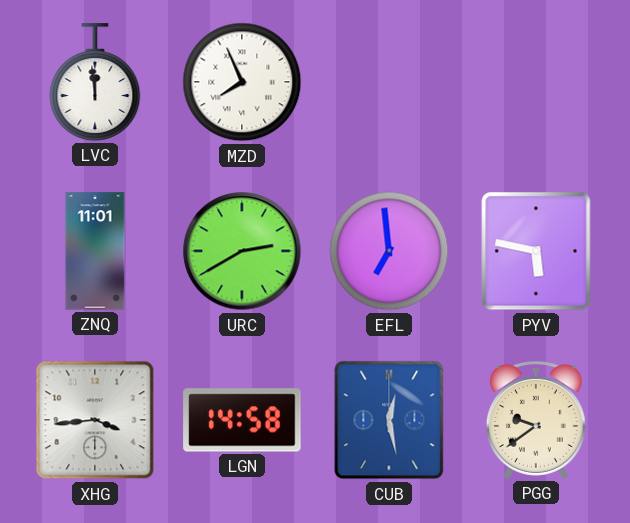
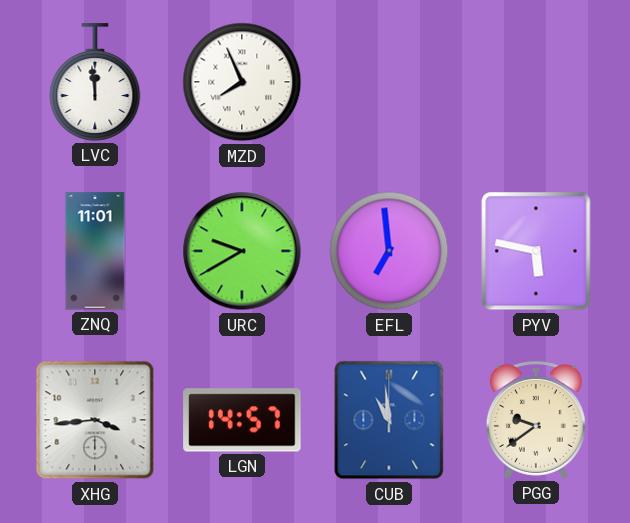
URC: 2:40 -> 9:40
LGN: 14:58 -> 14:57
CUB: 12:28 -> 10:59
